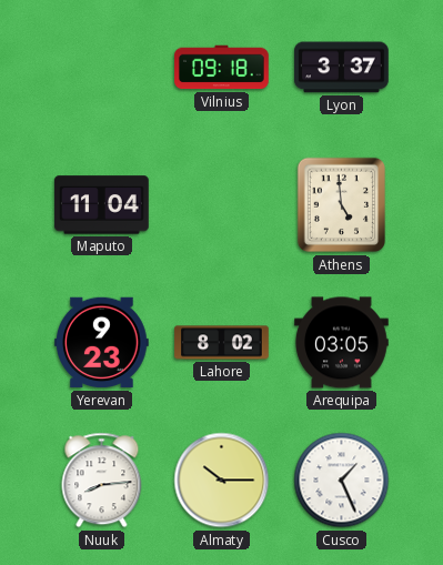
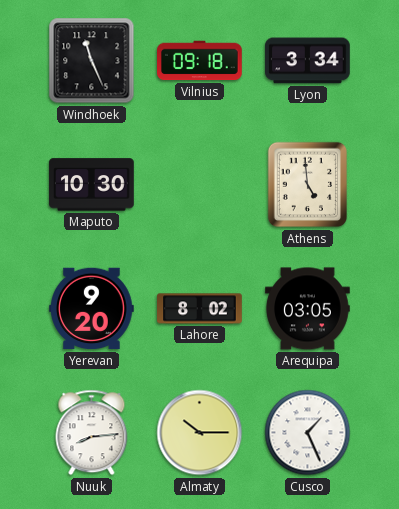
Windhoek: none -> 11:26
Lyon: 3:37 -> 3:34
Maputo: 11:04 -> 10:30
Yerevan: 9:23 -> 9:20
